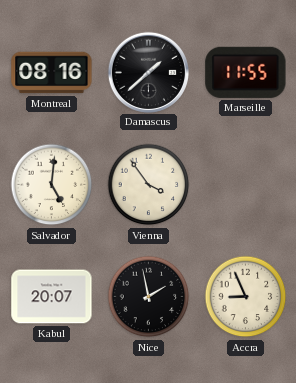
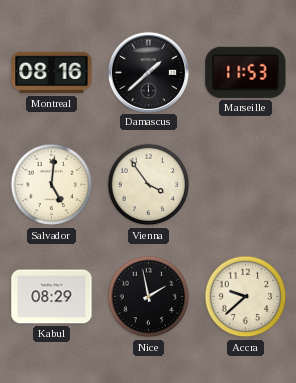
Marseille: 11:55 -> 11:53
Kabul: 20:07 -> 08:29
Accra: 8:56 -> 9:38
